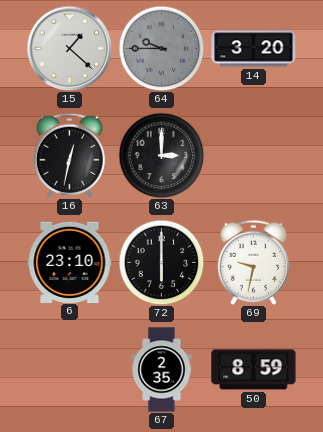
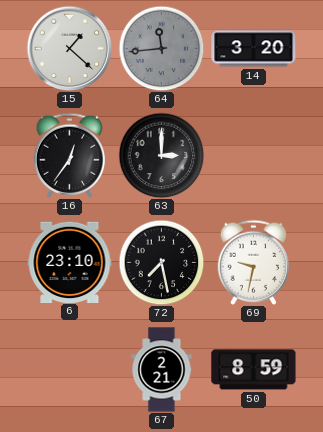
64: 9:45 -> 11:44
16: 12:32 -> 12:36
72: 6:00 -> 7:28
67: 2:35 -> 2:21
